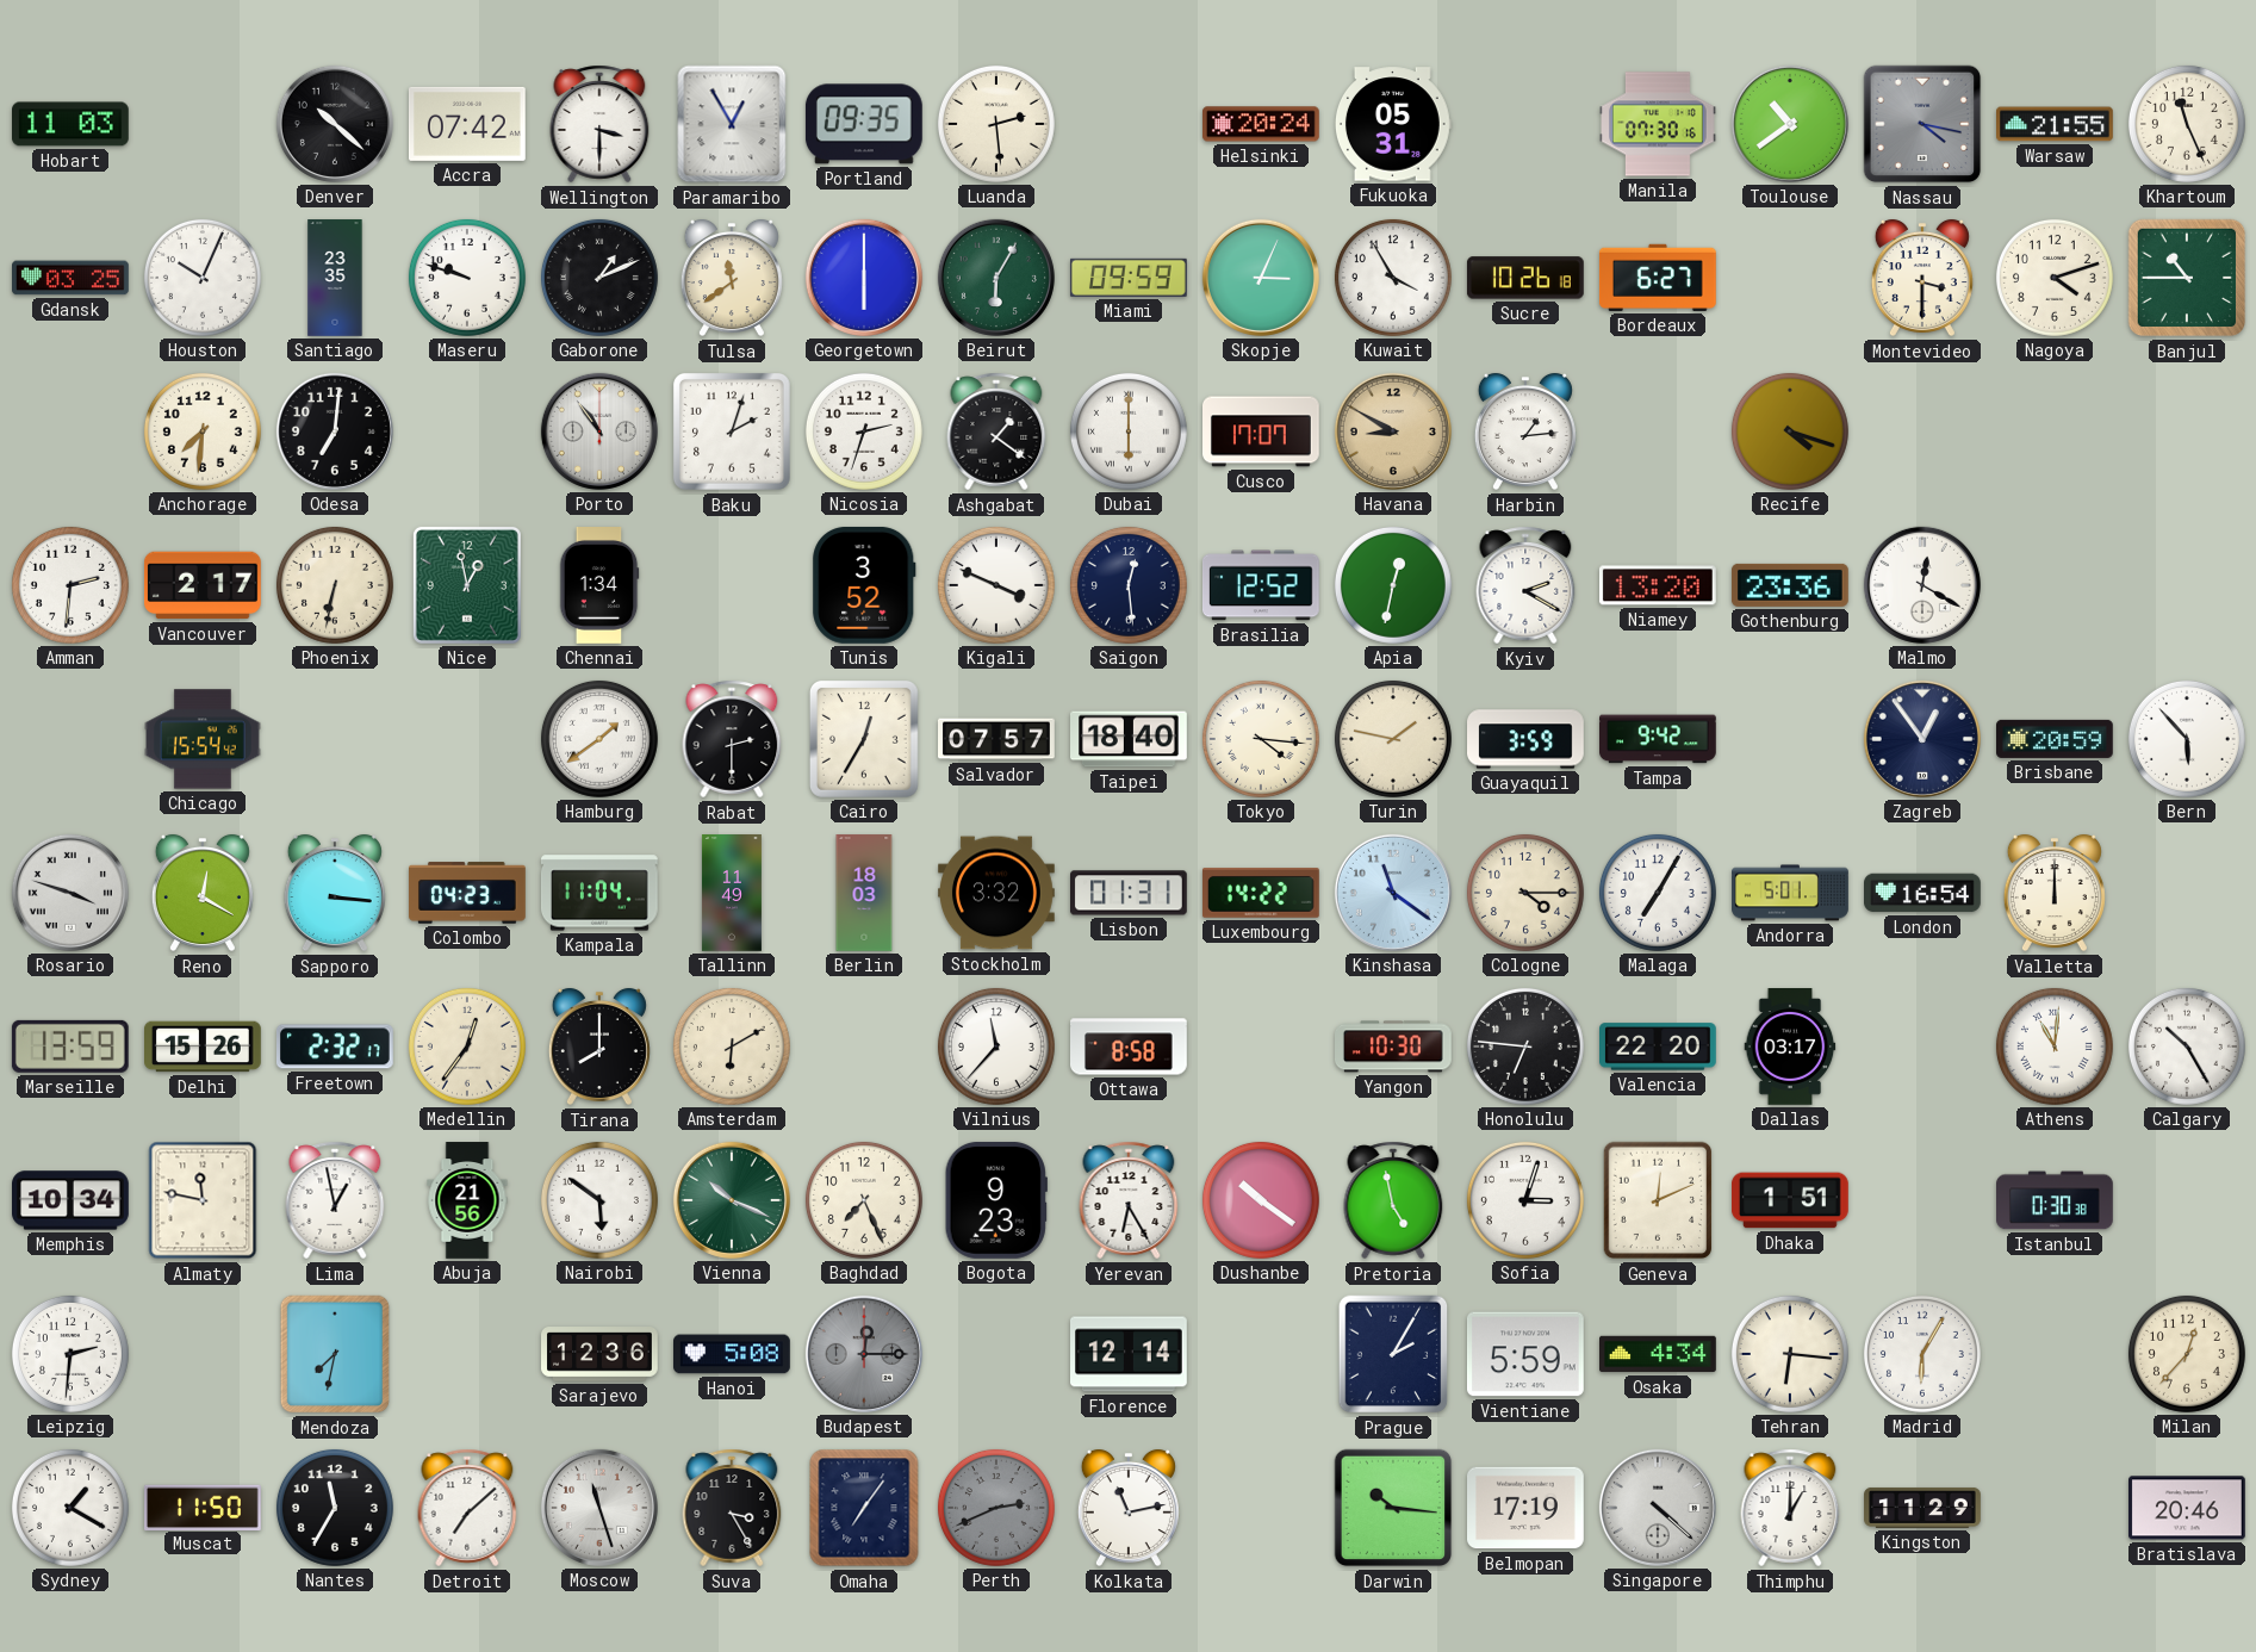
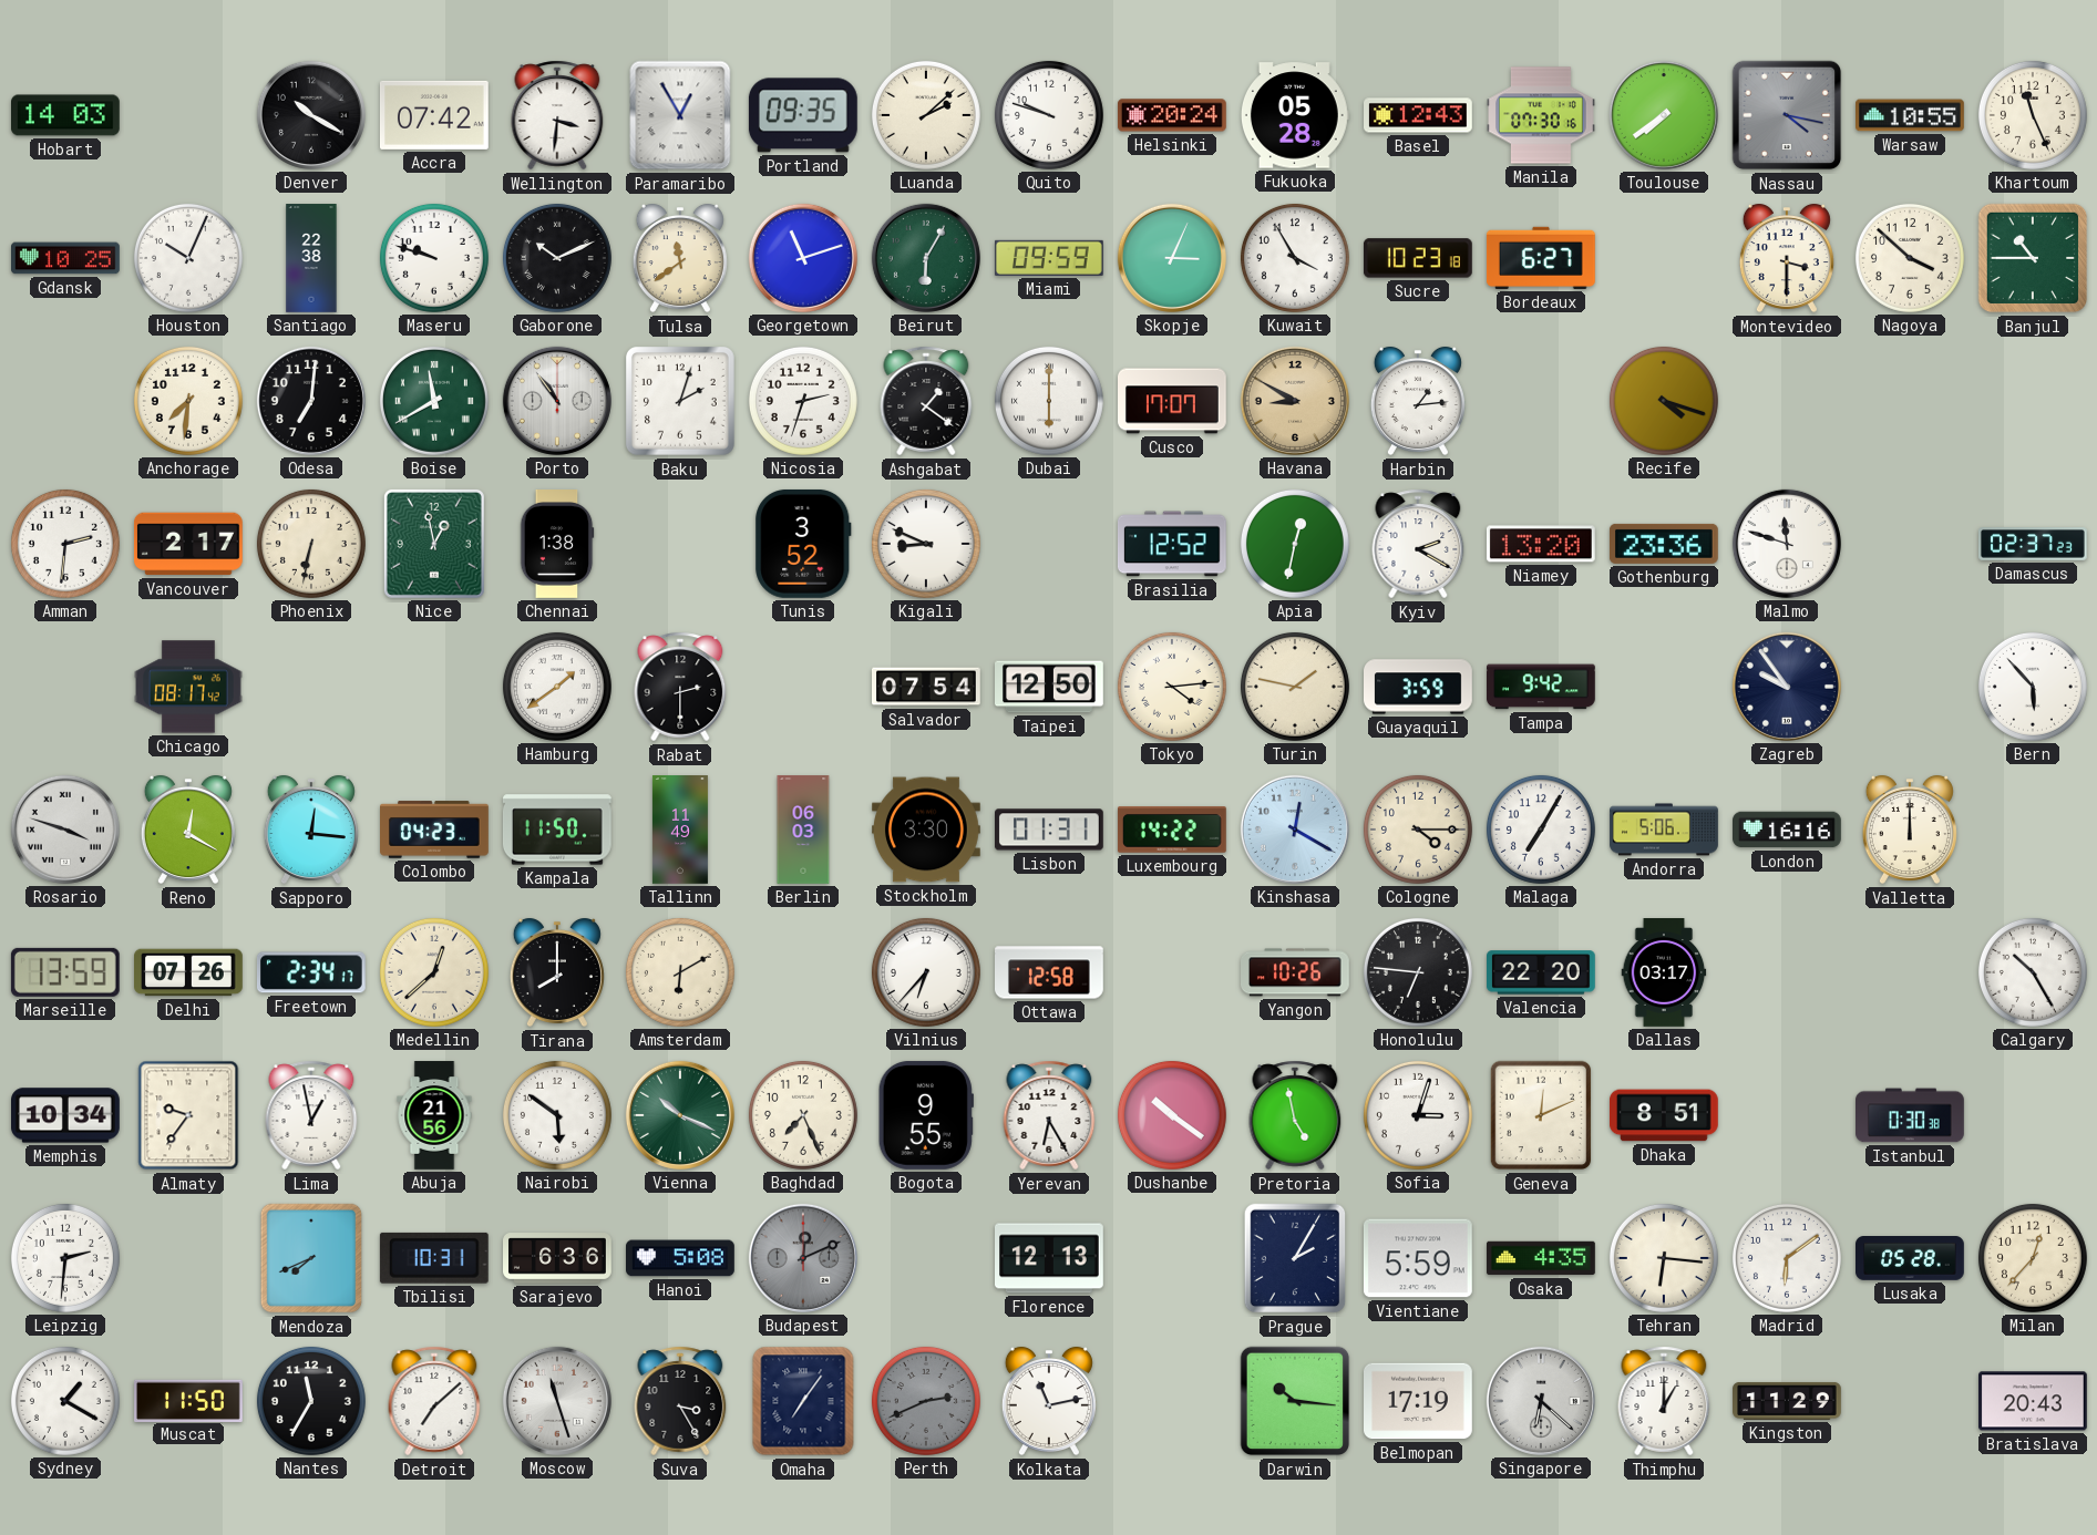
Hobart: 11:03 -> 14:03
Denver: 10:22 -> 10:20
Wellington: 3:30 -> 3:31
Luanda: 2:29 -> 2:08
Quito: none -> 9:48
Fukuoka: 05:31 -> 05:28
Basel: none -> 12:43
Toulouse: 10:39 -> 7:39
Warsaw: 21:55 -> 10:55
Gdansk: 03:25 -> 10:25
Santiago: 23:35 -> 22:38
Gaborone: 1:11 -> 10:11
Georgetown: 6:00 -> 11:12
Sucre: 10:26 -> 10:23
Nagoya: 4:12 -> 3:52
Boise: none -> 11:40
Chennai: 1:34 -> 1:38
Kigali: 3:49 -> 8:49
Saigon: 12:29 -> none
Malmo: 12:20 -> 11:48
Damascus: none -> 02:37
Chicago: 15:54 -> 08:17
Cairo: 12:35 -> none
Salvador: 07:57 -> 07:54
Taipei: 18:40 -> 12:50
Tokyo: 4:16 -> 4:14
Zagreb: 12:54 -> 9:54
Brisbane: 20:59 -> none
Sapporo: 3:16 -> 12:16
Kampala: 11:04 -> 11:50
Berlin: 18:03 -> 06:03
Stockholm: 3:32 -> 3:30
Kinshasa: 11:21 -> 12:20
Andorra: 5:01 -> 5:06
London: 16:54 -> 16:16
Delhi: 15:26 -> 07:26
Freetown: 2:32 -> 2:34
Medellin: 12:36 -> 12:38
Vilnius: 11:37 -> 6:37
Ottawa: 8:58 -> 12:58
Yangon: 10:30 -> 10:26
Athens: 11:01 -> none
Almaty: 11:47 -> 9:36
Bogota: 9:23 -> 9:55
Dhaka: 1:51 -> 8:51
Mendoza: 7:32 -> 7:41
Tbilisi: none -> 10:31
Sarajevo: 12:36 -> 6:36
Budapest: 12:15 -> 12:11
Florence: 12:14 -> 12:13
Osaka: 4:34 -> 4:35
Madrid: 6:05 -> 6:09
Lusaka: none -> 05:28
Singapore: 4:22 -> 6:22
Bratislava: 20:46 -> 20:43
